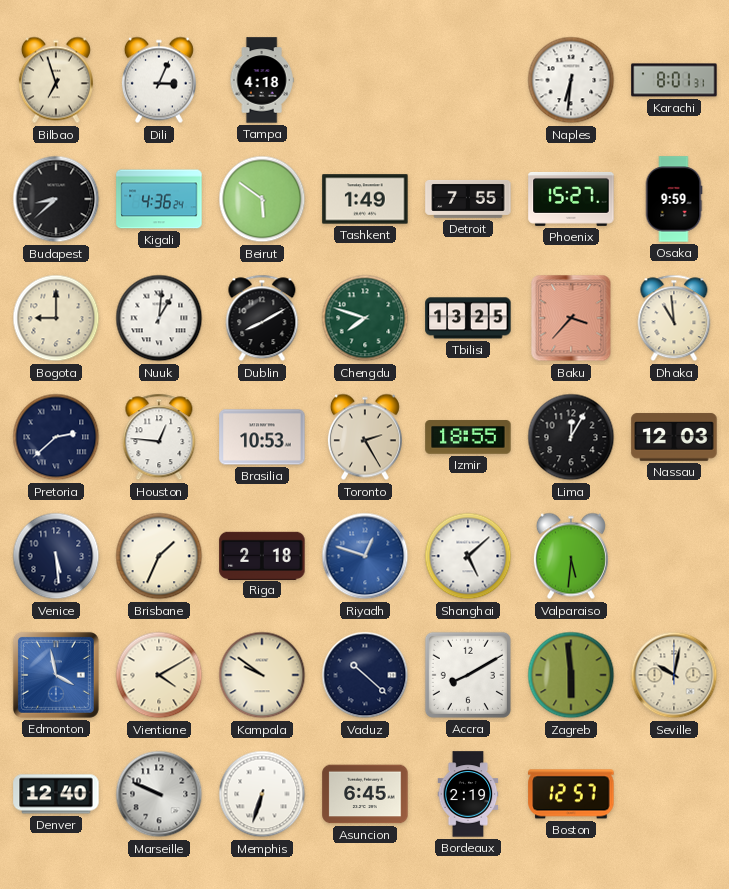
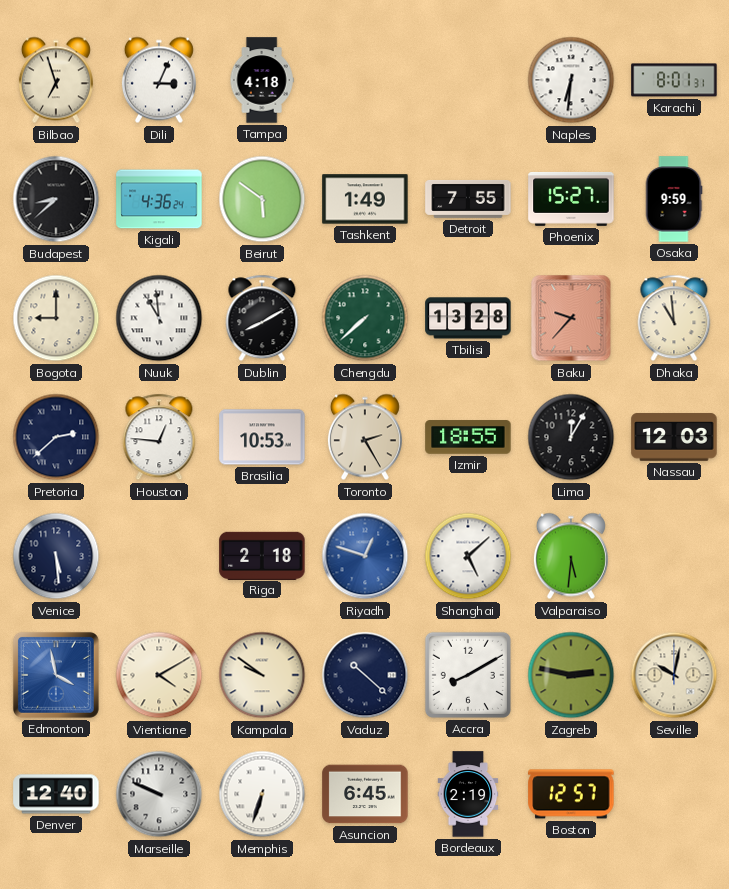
Nuuk: 1:01 -> 10:59
Chengdu: 7:48 -> 7:38
Tbilisi: 13:25 -> 13:28
Baku: 3:37 -> 9:37
Brisbane: 1:34 -> none
Zagreb: 5:59 -> 2:47
